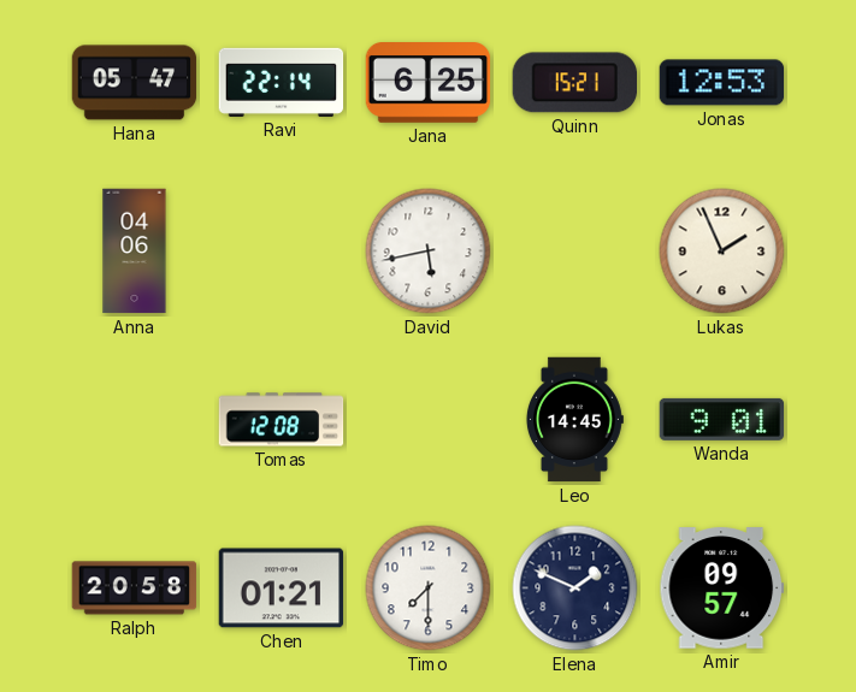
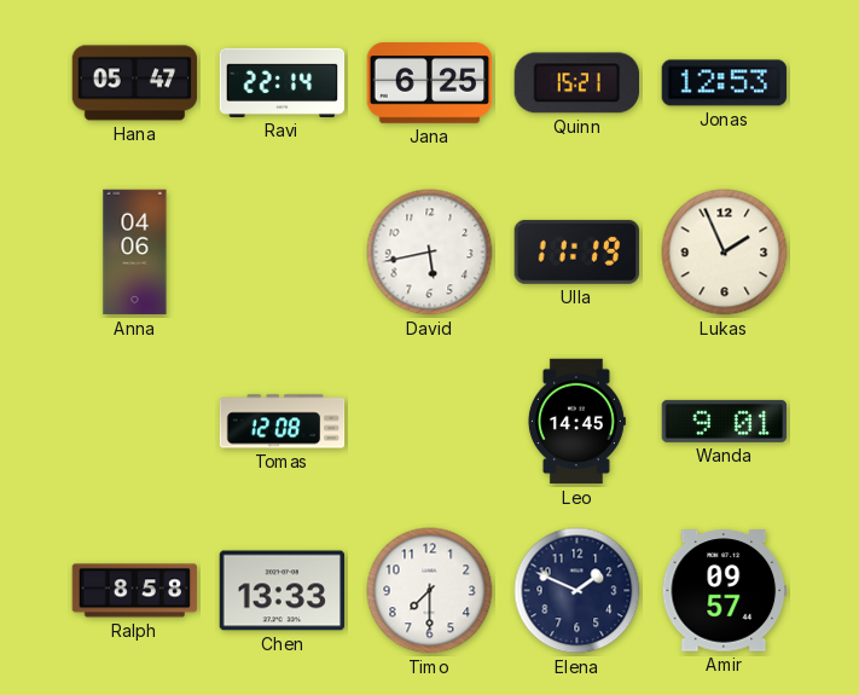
Ulla: none -> 11:19
Ralph: 20:58 -> 8:58
Chen: 01:21 -> 13:33
